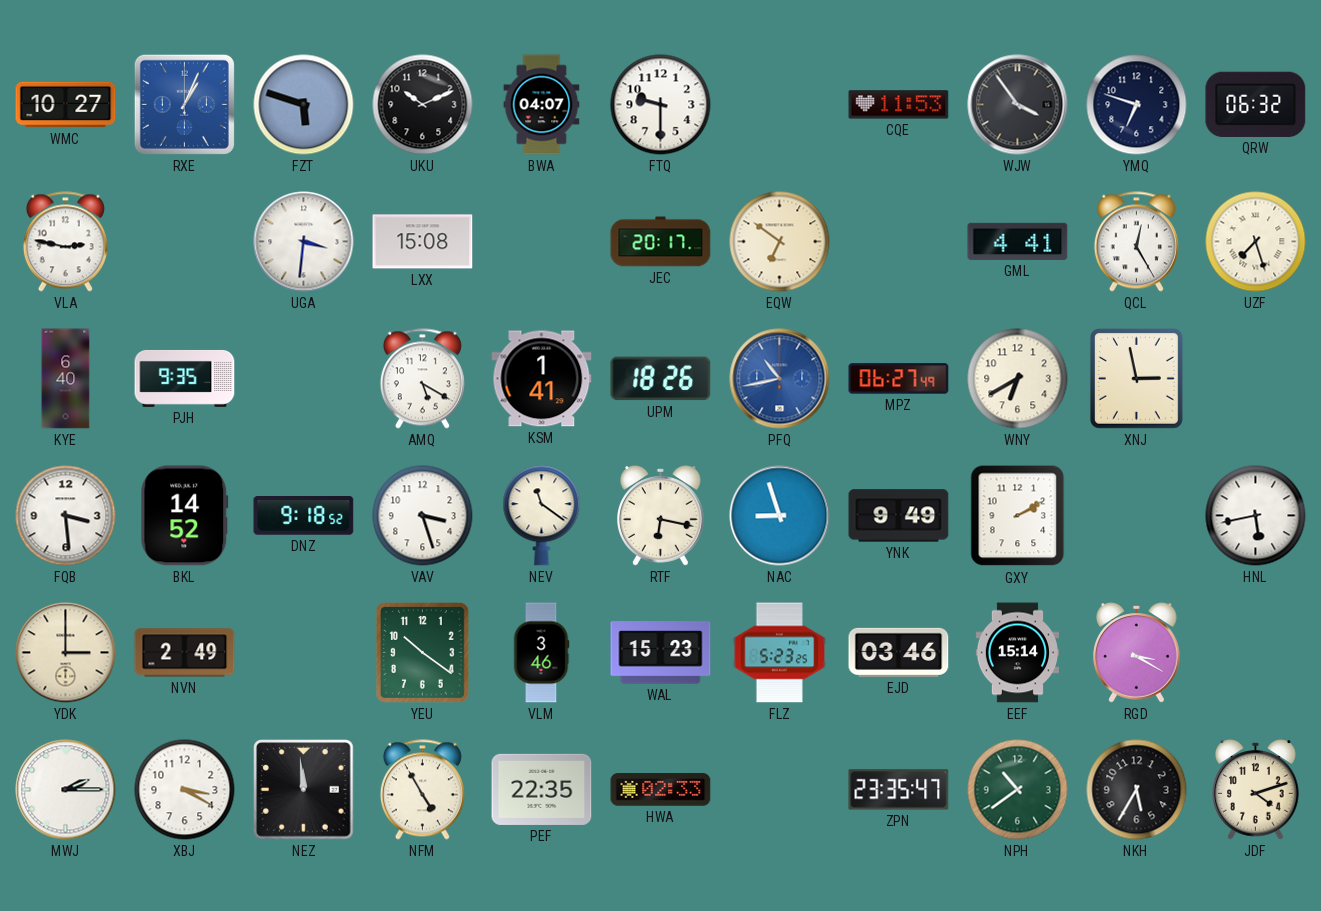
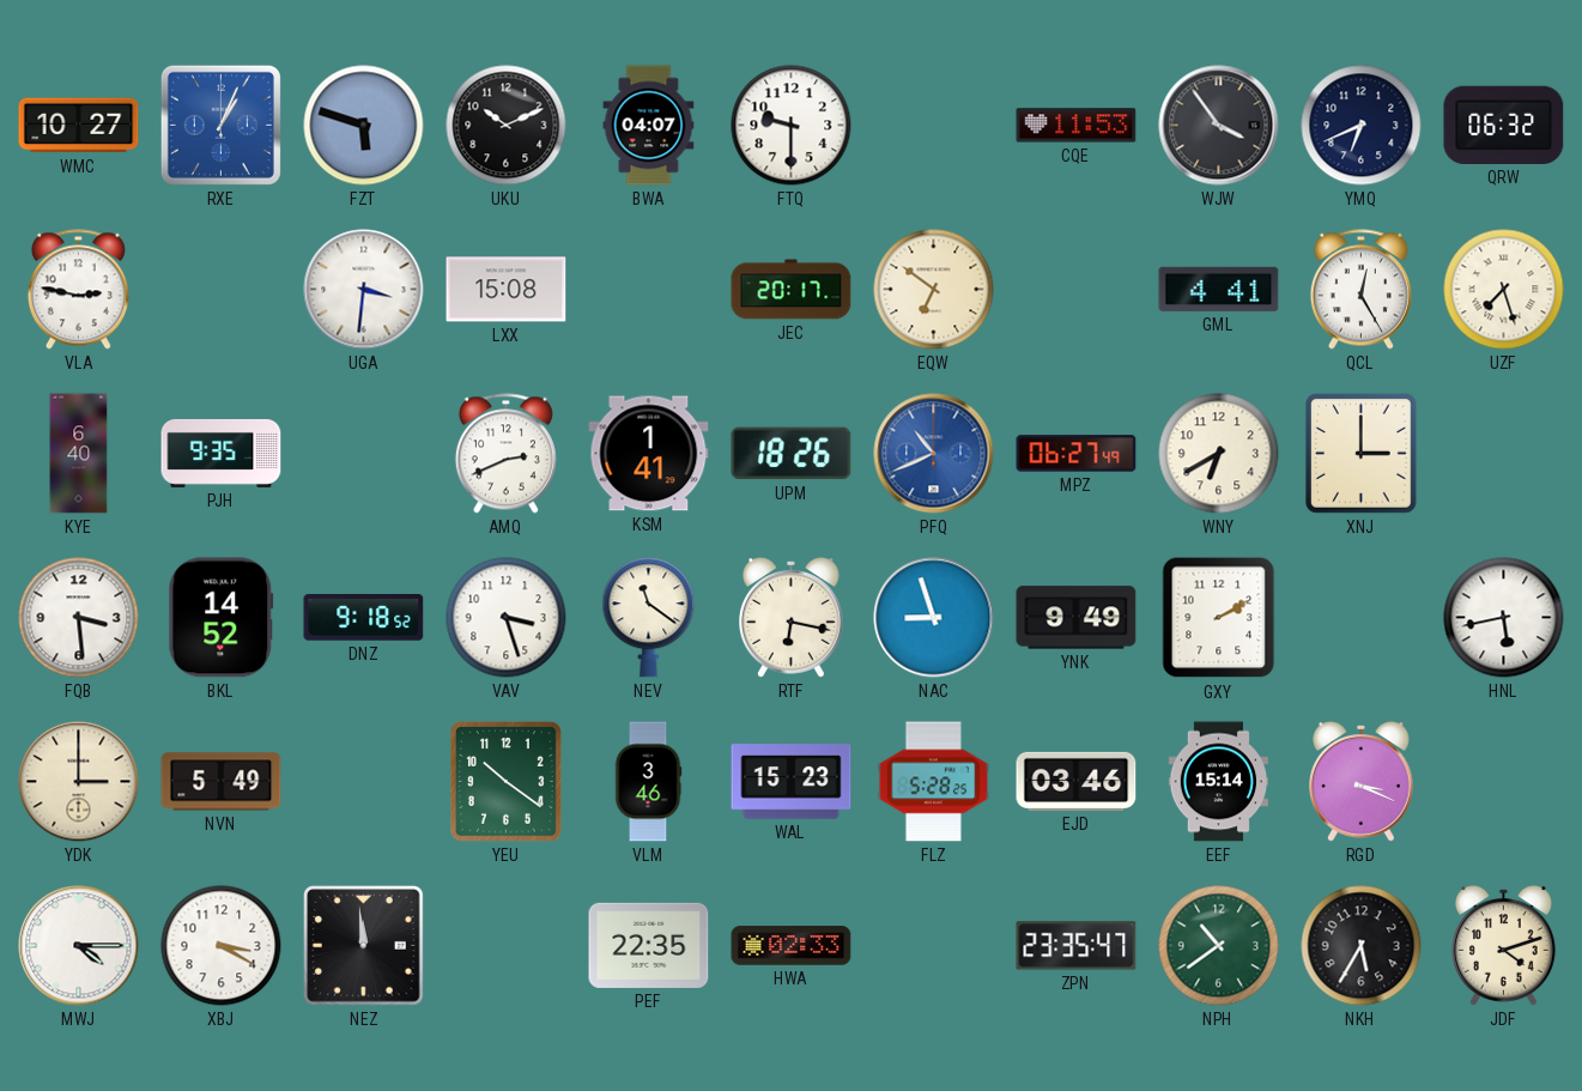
YMQ: 6:48 -> 6:41
AMQ: 5:20 -> 2:41
PFQ: 10:43 -> 10:41
XNJ: 2:58 -> 3:00
NVN: 2:49 -> 5:49
FLZ: 5:23 -> 5:28
RGD: 3:20 -> 3:19
MWJ: 2:15 -> 4:15
NFM: 4:55 -> none
